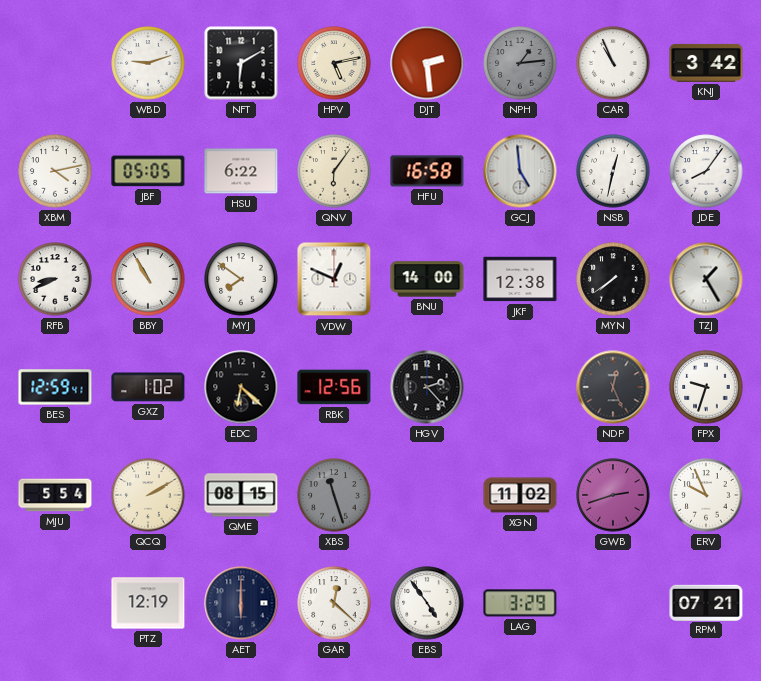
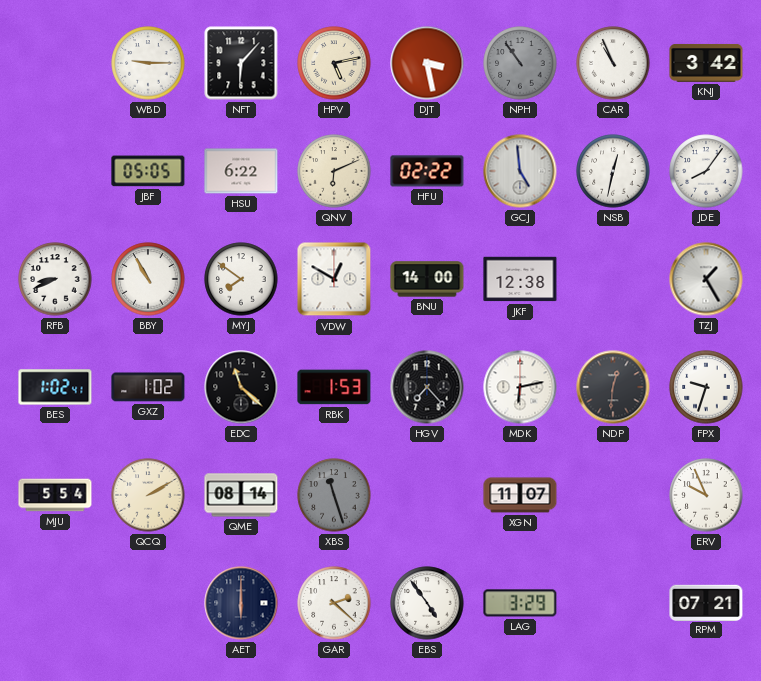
WBD: 9:12 -> 9:15
NFT: 6:10 -> 6:07
DJT: 2:29 -> 3:28
NPH: 1:14 -> 10:54
XBM: 4:13 -> none
QNV: 6:06 -> 6:11
HFU: 16:58 -> 02:22
VDW: 12:49 -> 12:50
MYN: 7:39 -> none
BES: 12:59 -> 1:02
EDC: 6:22 -> 11:22
RBK: 12:56 -> 1:53
HGV: 2:23 -> 7:23
MDK: none -> 6:13
NDP: 12:26 -> 12:31
QME: 08:15 -> 08:14
XGN: 11:02 -> 11:07
GWB: 2:42 -> none
PTZ: 12:19 -> none
GAR: 12:22 -> 2:22
